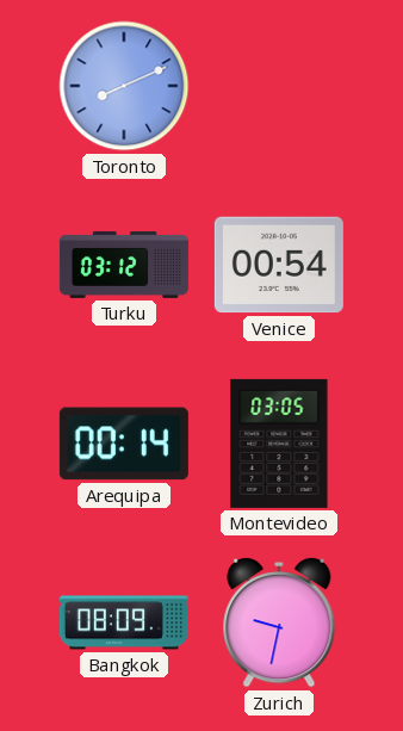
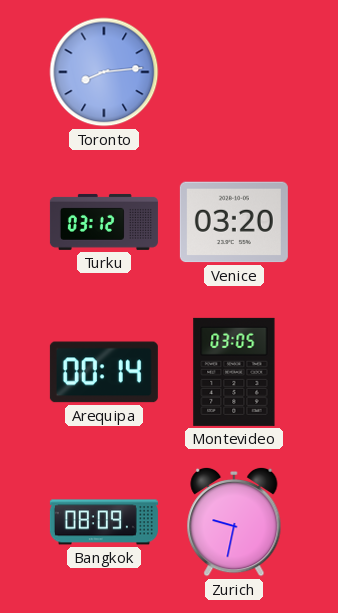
Toronto: 8:11 -> 8:14
Venice: 00:54 -> 03:20
